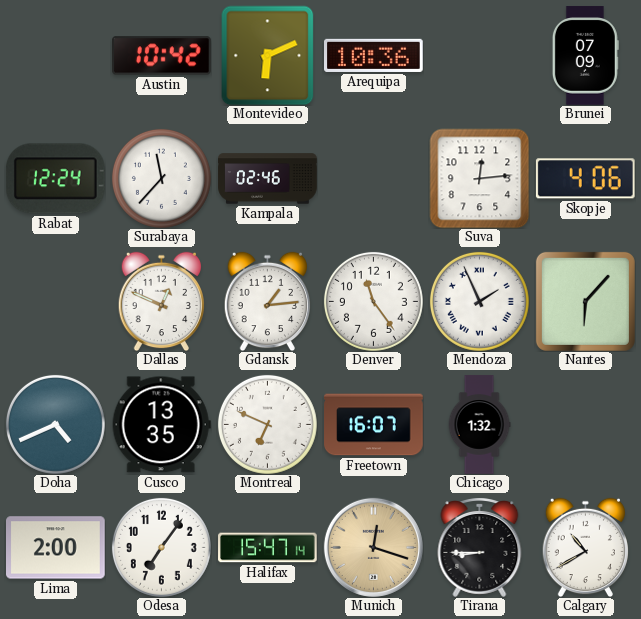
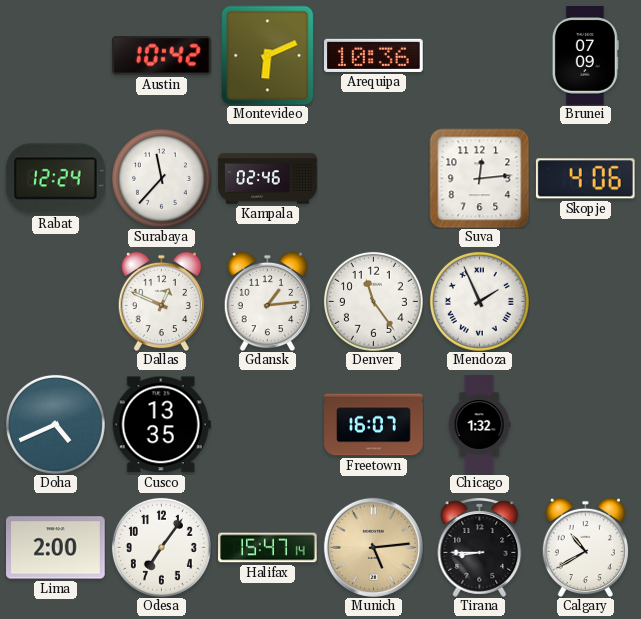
Nantes: 6:07 -> none
Montreal: 6:49 -> none
Munich: 12:18 -> 5:14
